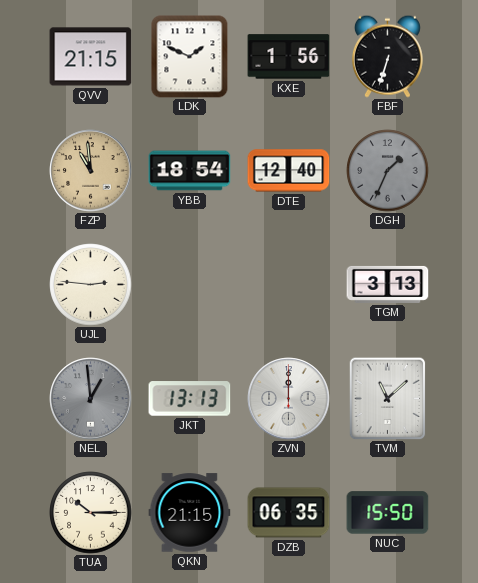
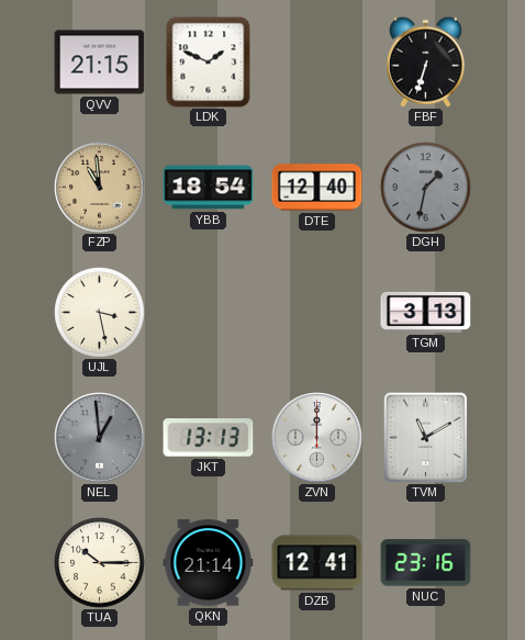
KXE: 1:56 -> none
DGH: 1:34 -> 1:32
UJL: 2:46 -> 3:28
TVM: 11:08 -> 11:10
QKN: 21:15 -> 21:14
DZB: 06:35 -> 12:41
NUC: 15:50 -> 23:16
